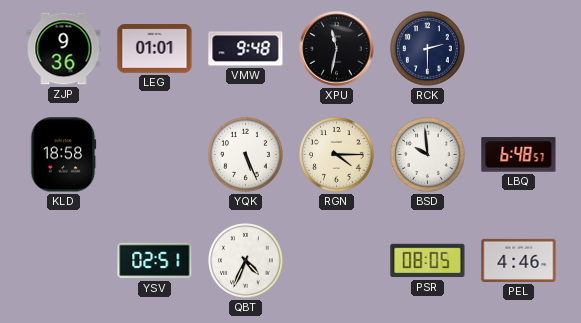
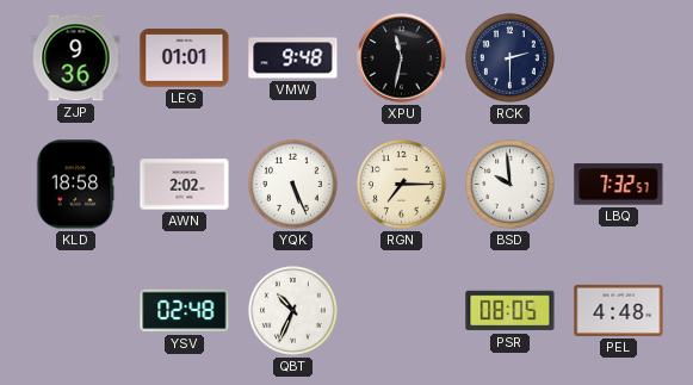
AWN: none -> 2:02
RGN: 4:15 -> 7:15
LBQ: 6:48 -> 7:32
YSV: 02:51 -> 02:48
QBT: 4:34 -> 10:34
PEL: 4:46 -> 4:48
